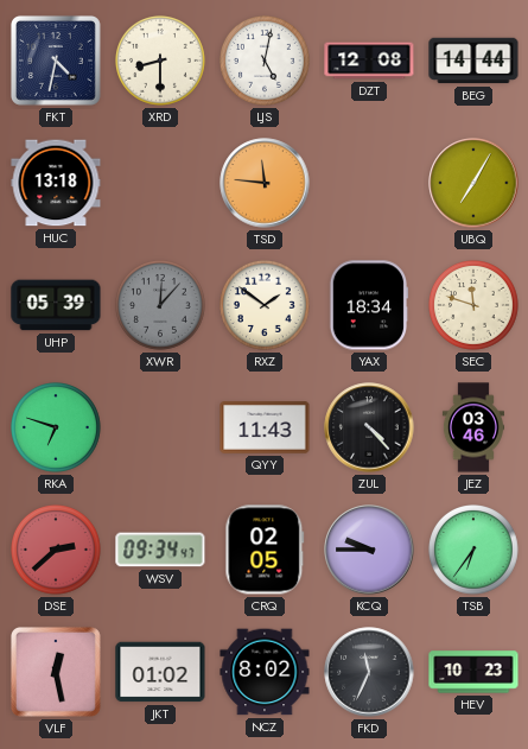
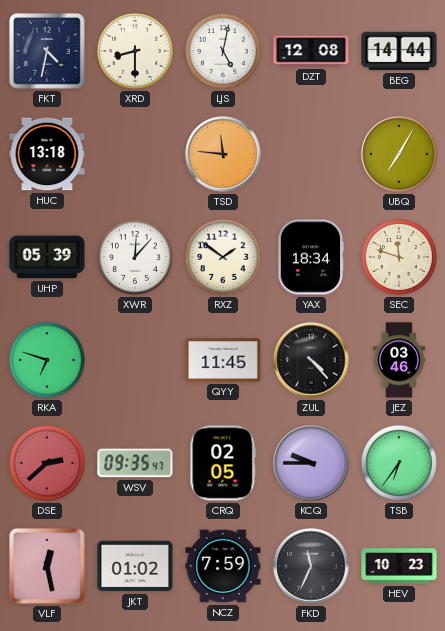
XWR dial: grey -> white
QYY: 11:43 -> 11:45
WSV: 09:34 -> 09:35
NCZ: 8:02 -> 7:59
